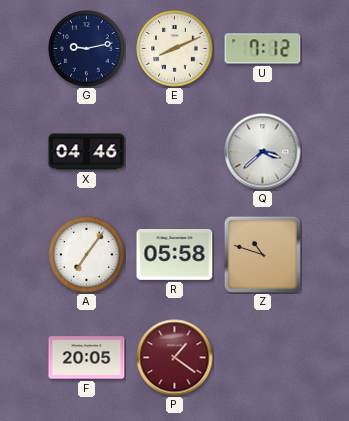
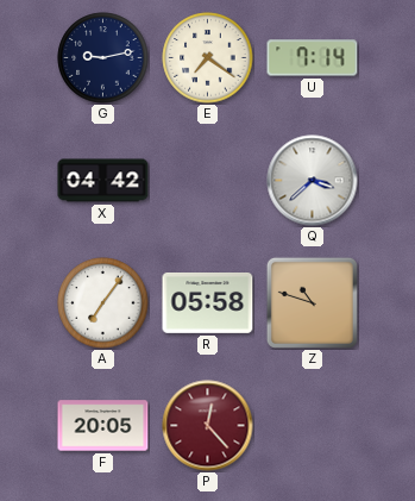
E: 8:11 -> 7:21
U: 7:12 -> 7:14
X: 04:46 -> 04:42
P: 1:21 -> 12:23
